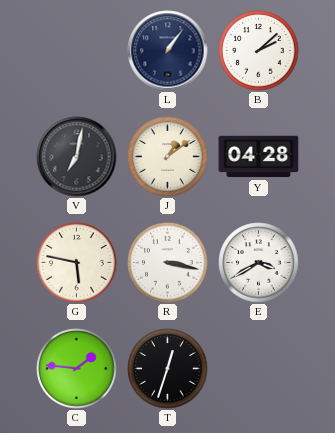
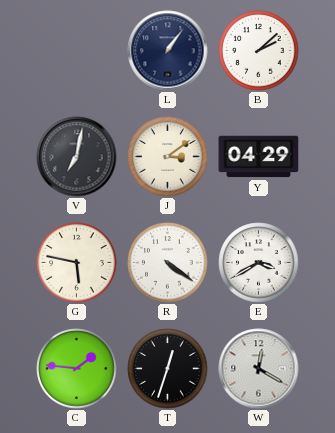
J: 1:09 -> 3:09
Y: 04:28 -> 04:29
R: 3:17 -> 4:21
W: none -> 12:20
